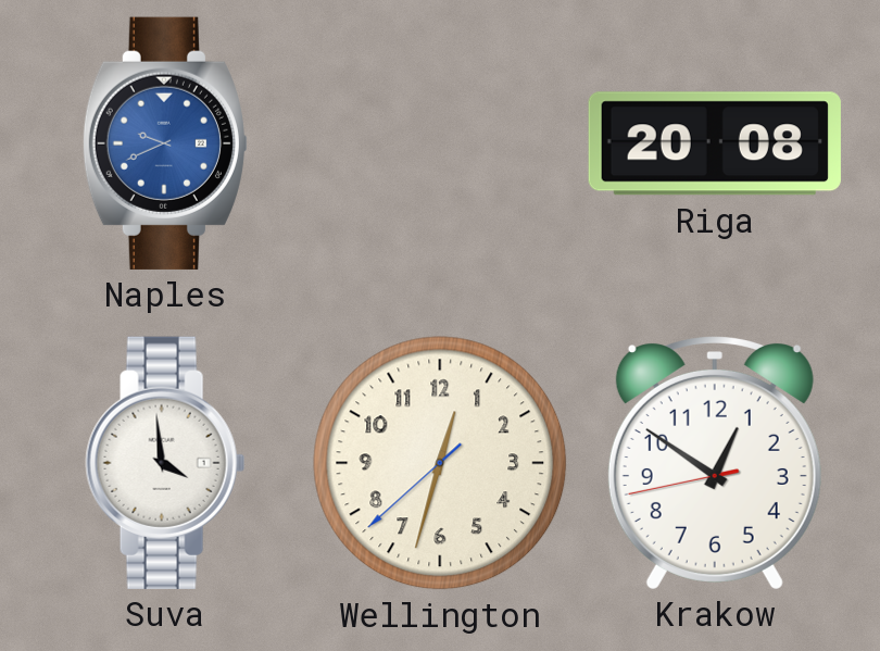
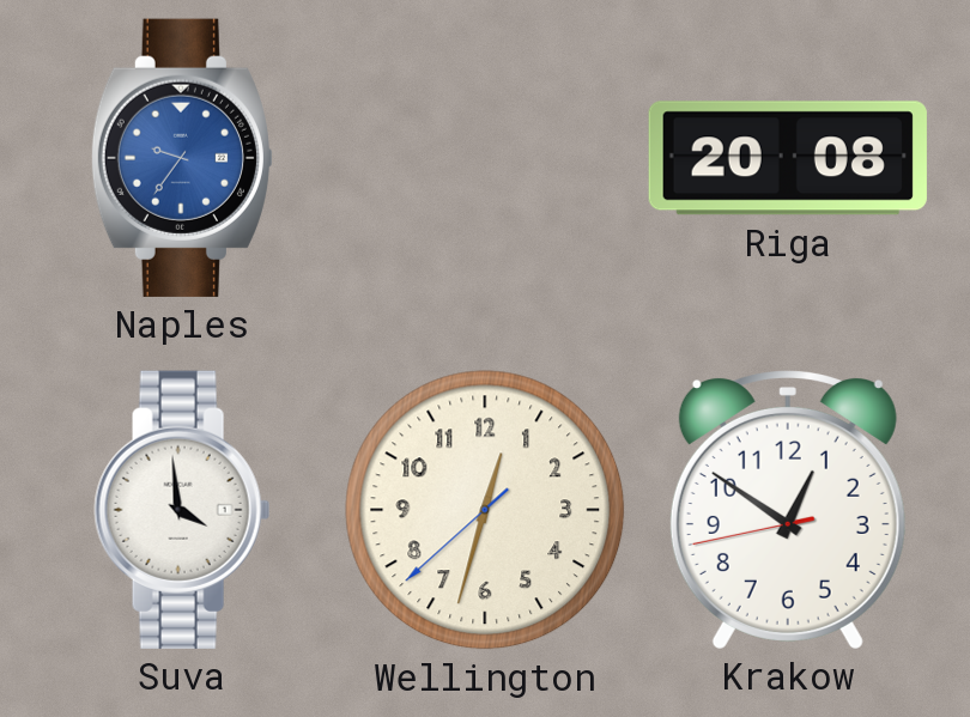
Naples: 9:41 -> 9:36
